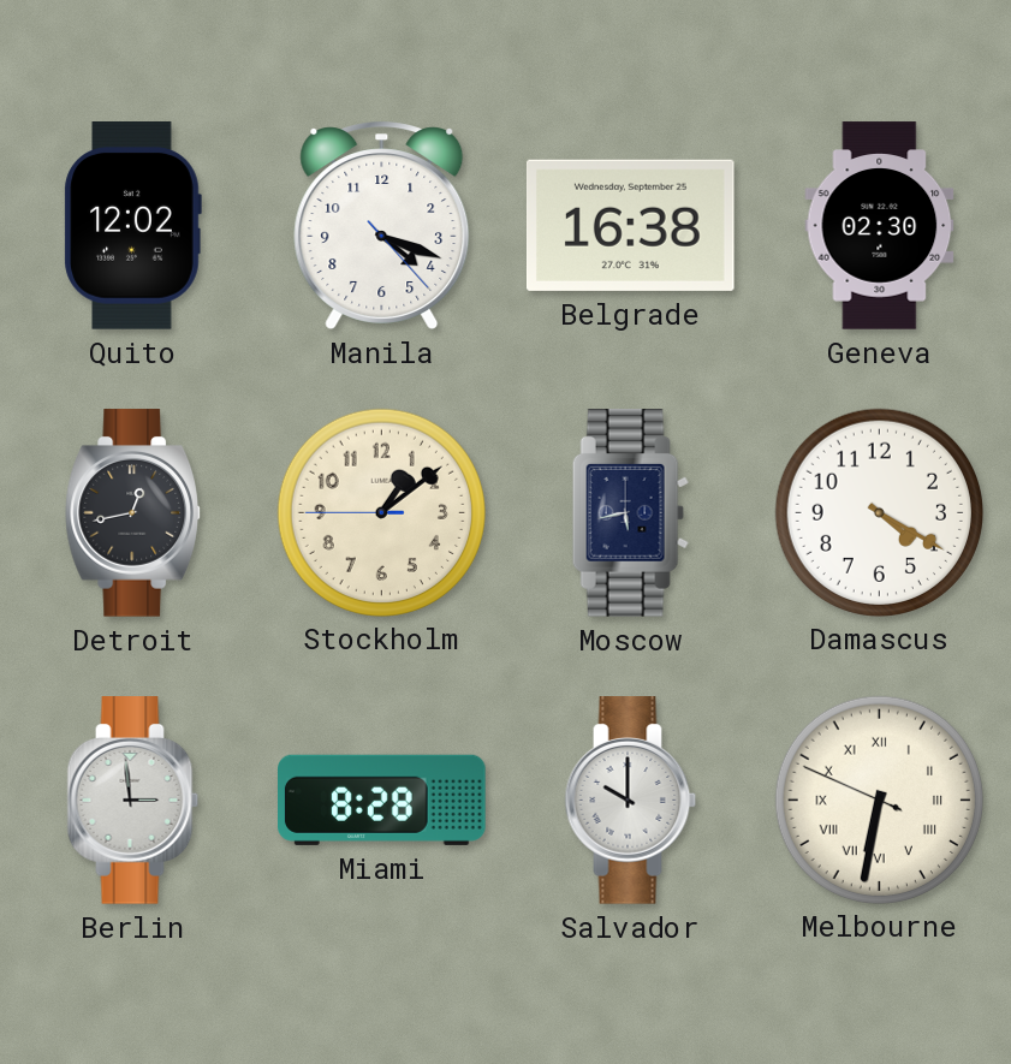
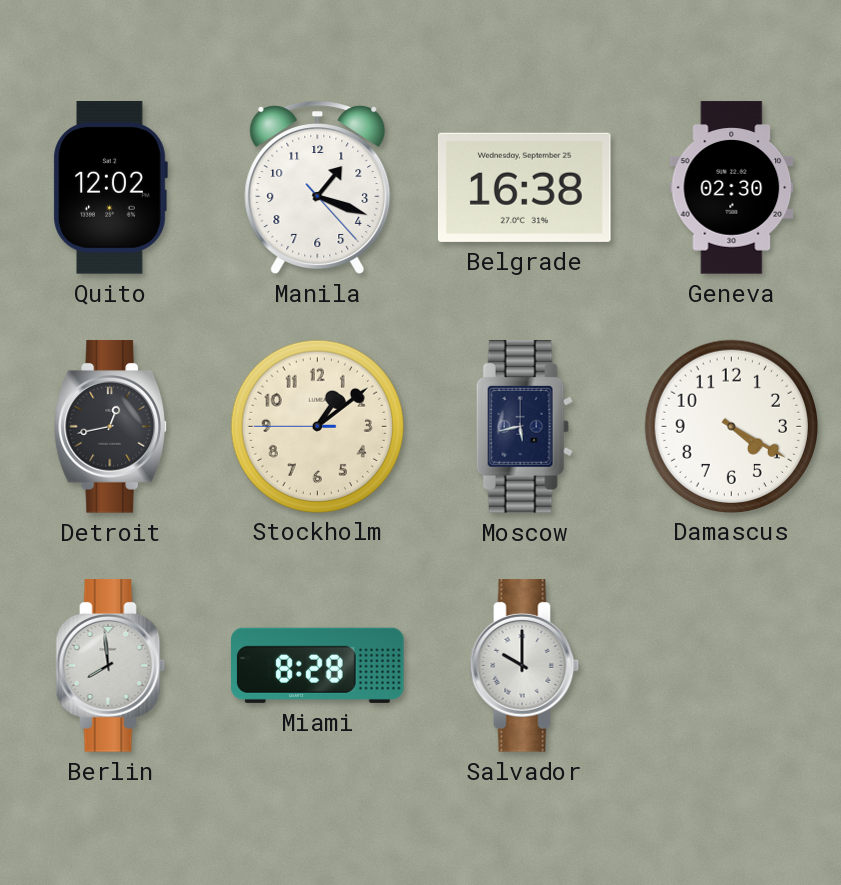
Manila: 4:18 -> 1:18
Berlin: 2:59 -> 7:59
Melbourne: 6:31 -> none
